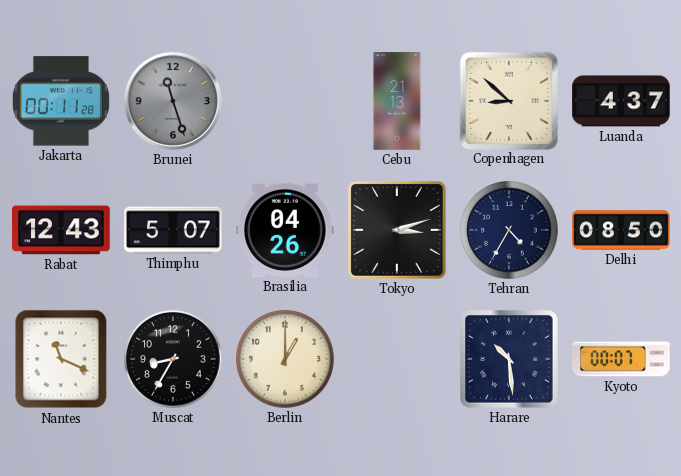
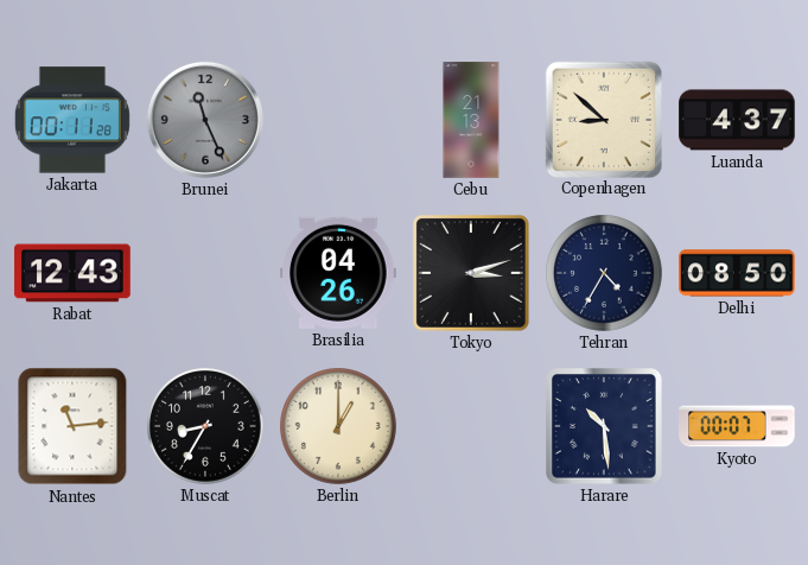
Brunei: 11:27 -> 11:26
Thimphu: 5:07 -> none
Nantes: 11:19 -> 11:14
